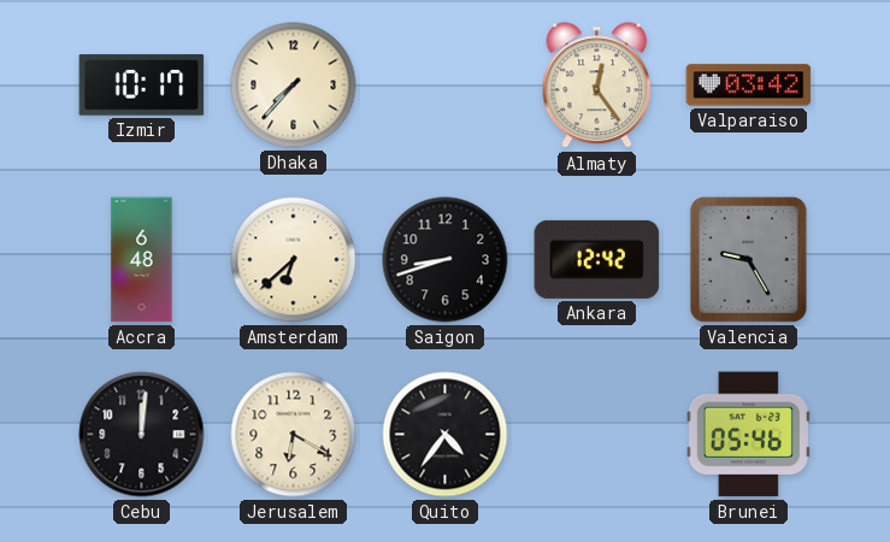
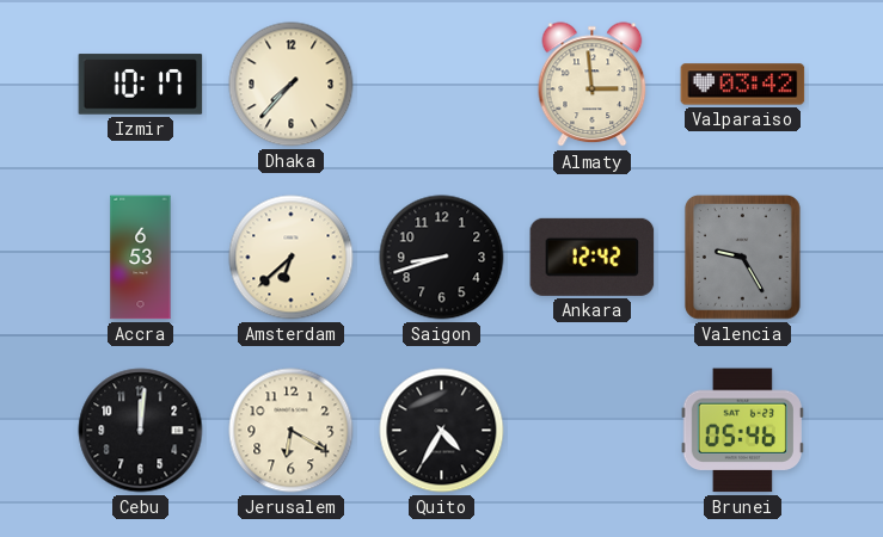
Almaty: 12:24 -> 2:59
Accra: 6:48 -> 6:53
Quito: 4:36 -> 4:35
